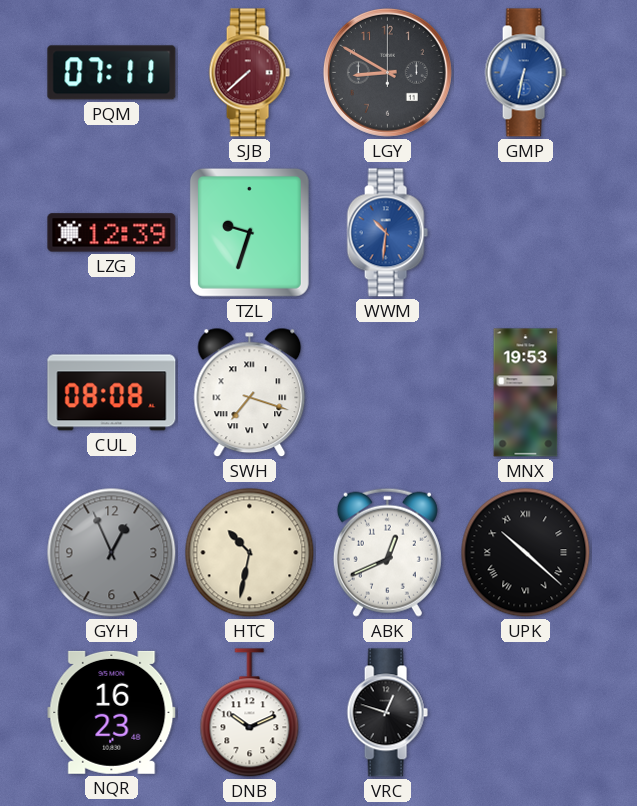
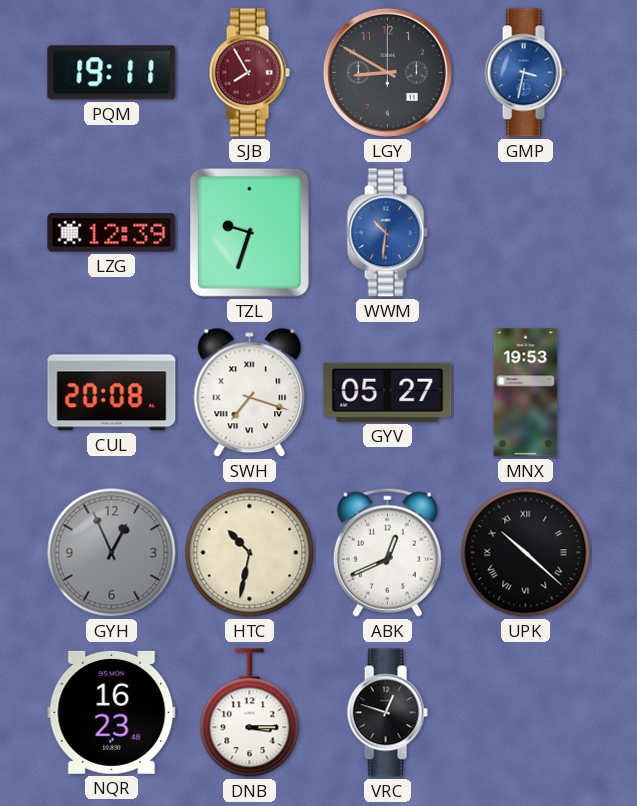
PQM: 07:11 -> 19:11
SJB: 7:38 -> 7:55
GMP: 6:32 -> 3:32
CUL: 08:08 -> 20:08
GYV: none -> 05:27
DNB: 10:11 -> 3:15
